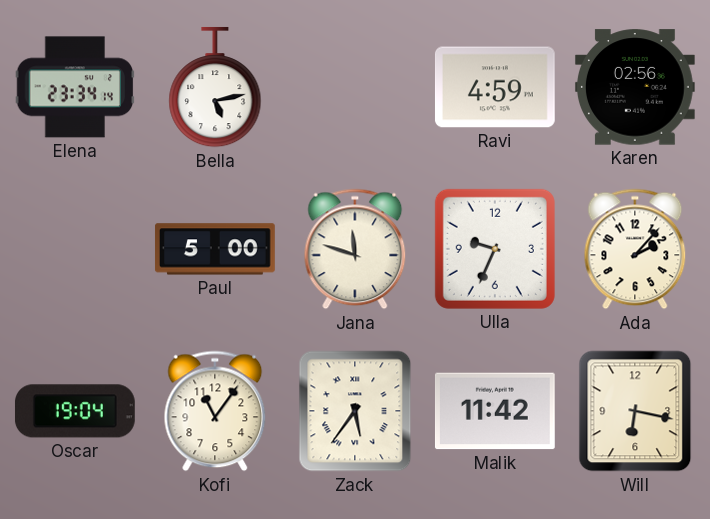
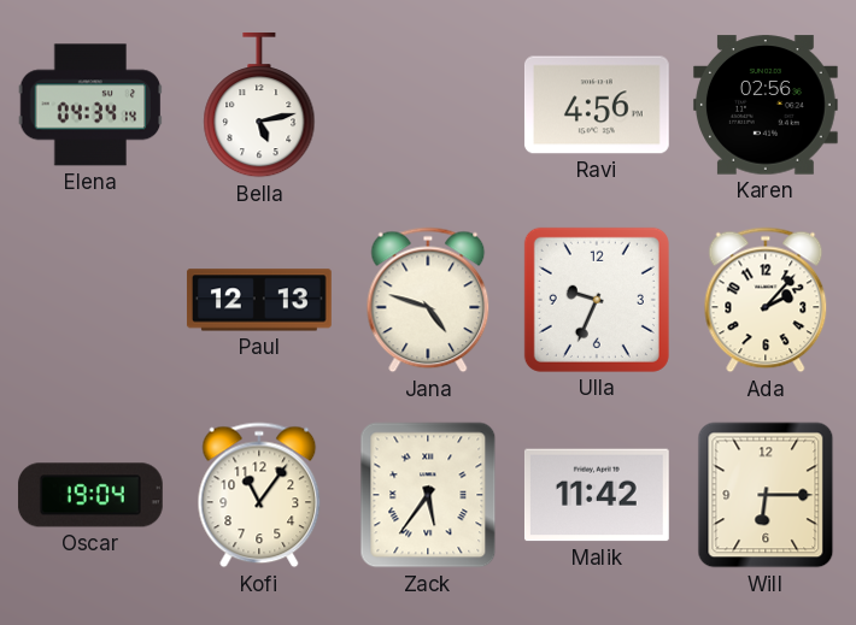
Elena: 23:34 -> 04:34
Ravi: 4:59 -> 4:56
Paul: 5:00 -> 12:13
Jana: 11:48 -> 4:48
Will: 6:17 -> 6:15
